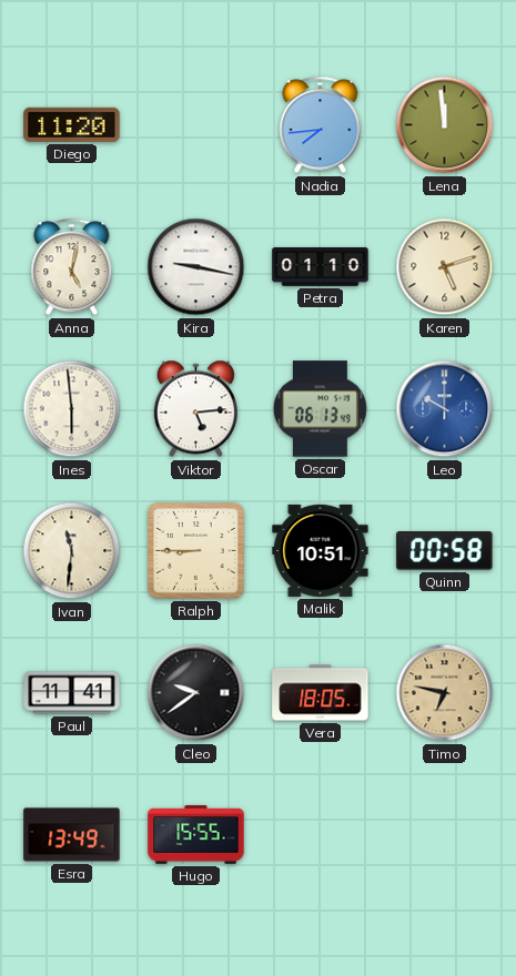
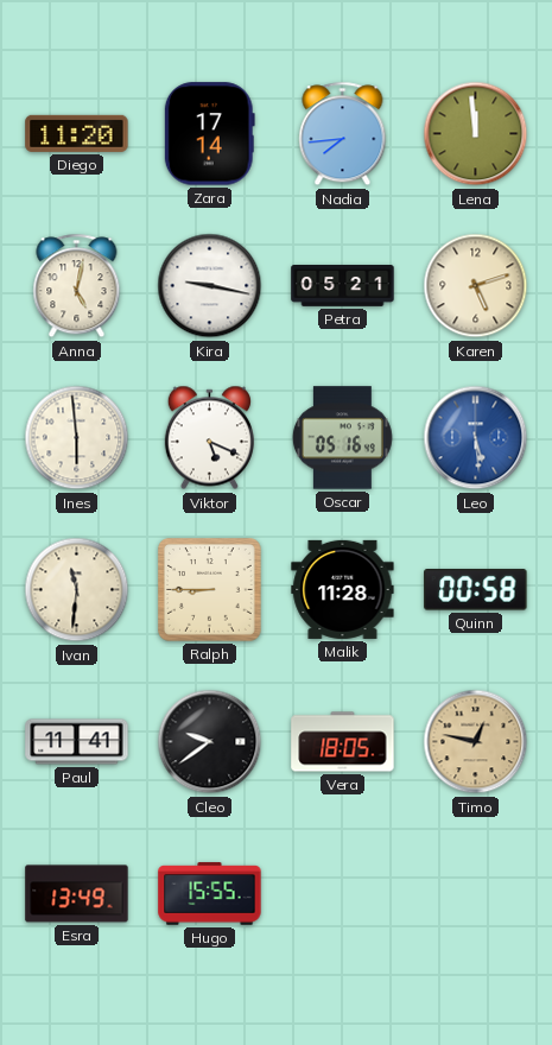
Zara: none -> 17:14
Petra: 01:10 -> 05:21
Viktor: 5:14 -> 5:19
Oscar: 06:13 -> 05:16
Leo: 10:00 -> 5:29
Malik: 10:51 -> 11:28
Timo: 6:47 -> 12:47
